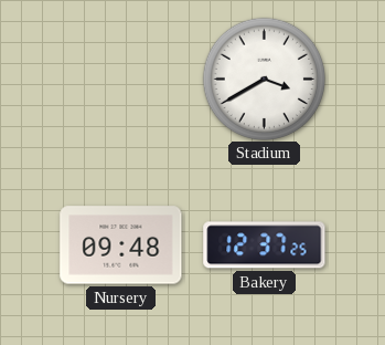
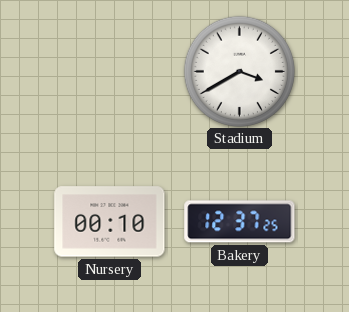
Nursery: 09:48 -> 00:10
